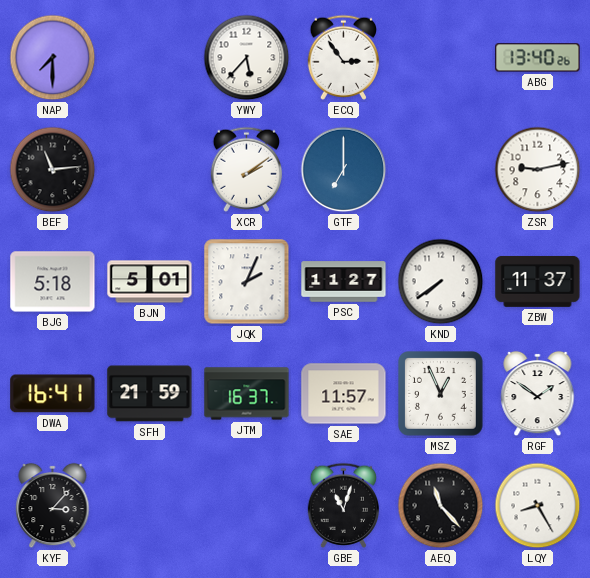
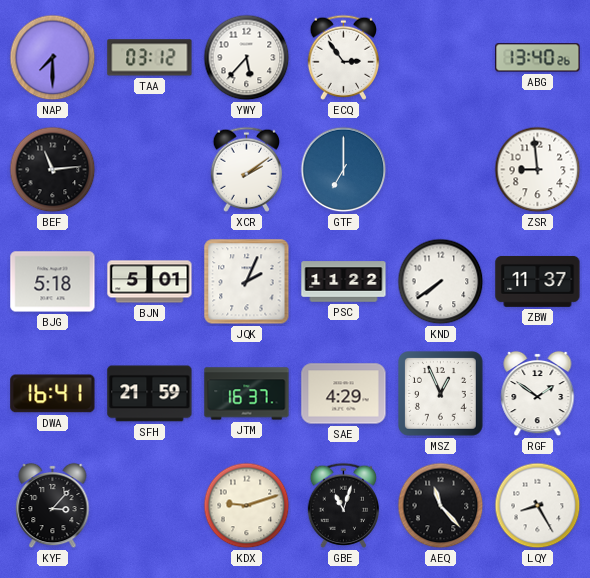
TAA: none -> 03:12
ZSR: 9:13 -> 8:59
PSC: 11:27 -> 11:22
SAE: 11:57 -> 4:29
KDX: none -> 9:12
